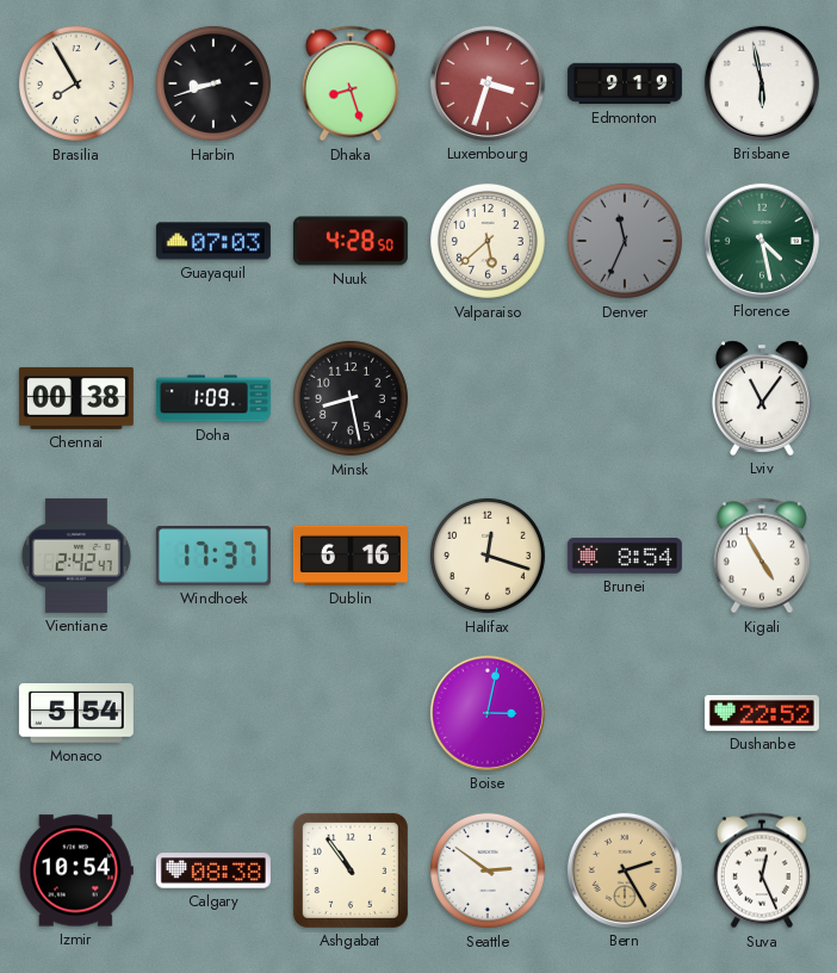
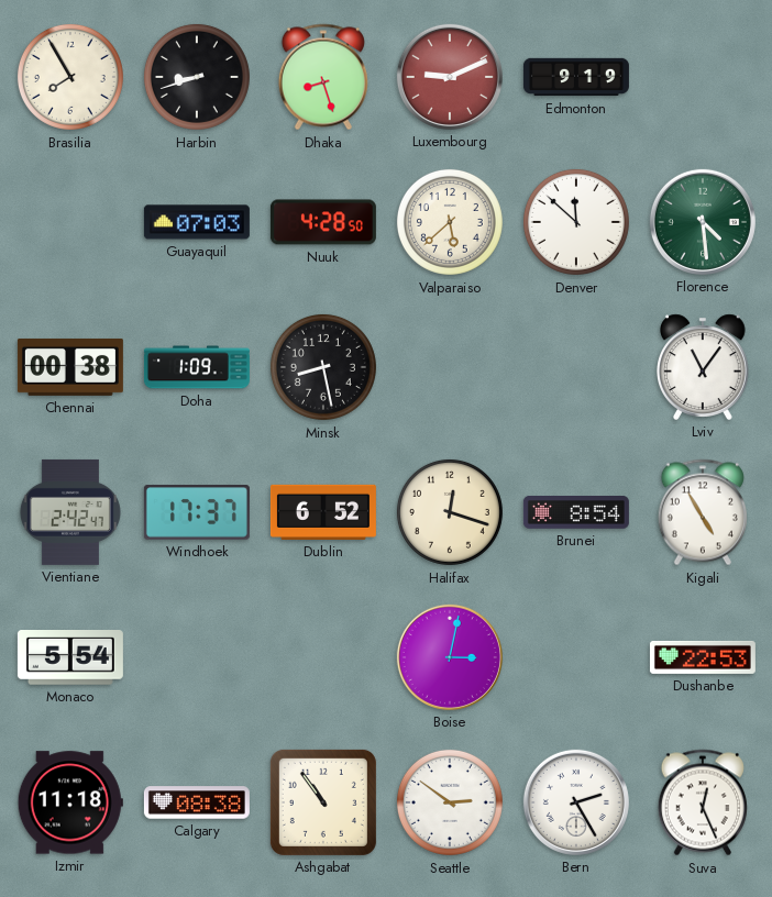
Luxembourg: 3:33 -> 9:11
Brisbane: 5:58 -> none
Denver: 11:34 -> 11:52
Denver dial: grey -> white
Florence: 4:28 -> 4:29
Dublin: 6:16 -> 6:52
Dushanbe: 22:52 -> 22:53
Izmir: 10:54 -> 11:18
Bern dial: champagne -> white
